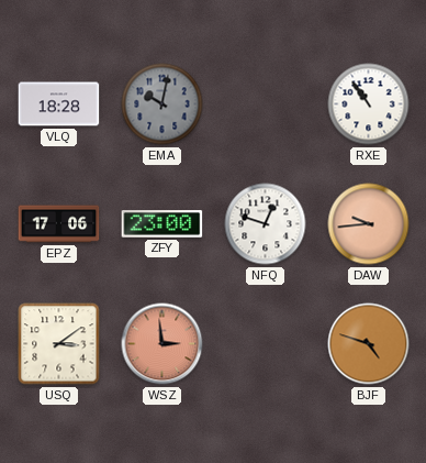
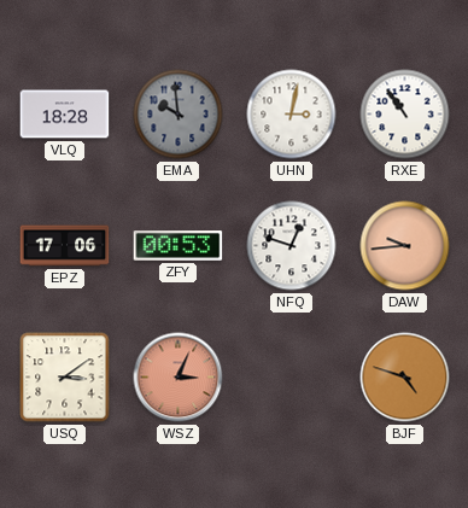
EMA: 10:02 -> 9:59
UHN: none -> 3:02
ZFY: 23:00 -> 00:53
WSZ: 2:59 -> 3:04
